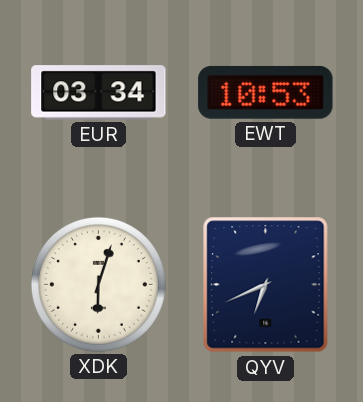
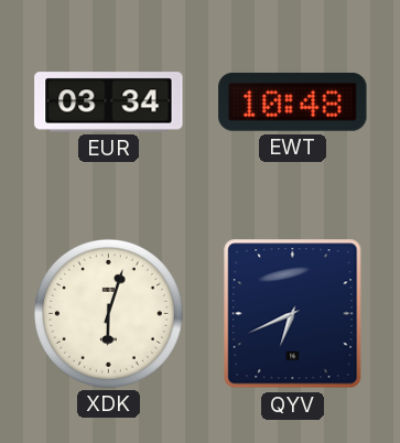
EWT: 10:53 -> 10:48
